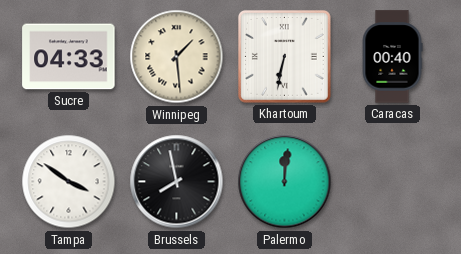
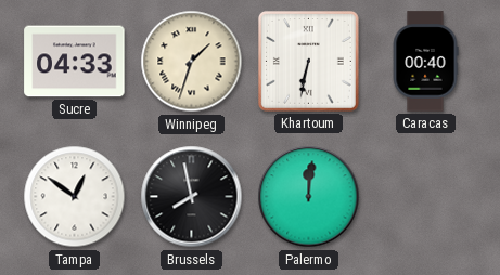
Winnipeg: 1:29 -> 1:33
Tampa: 3:51 -> 12:51
